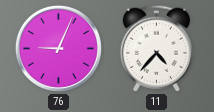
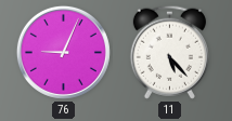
11: 4:37 -> 5:23
